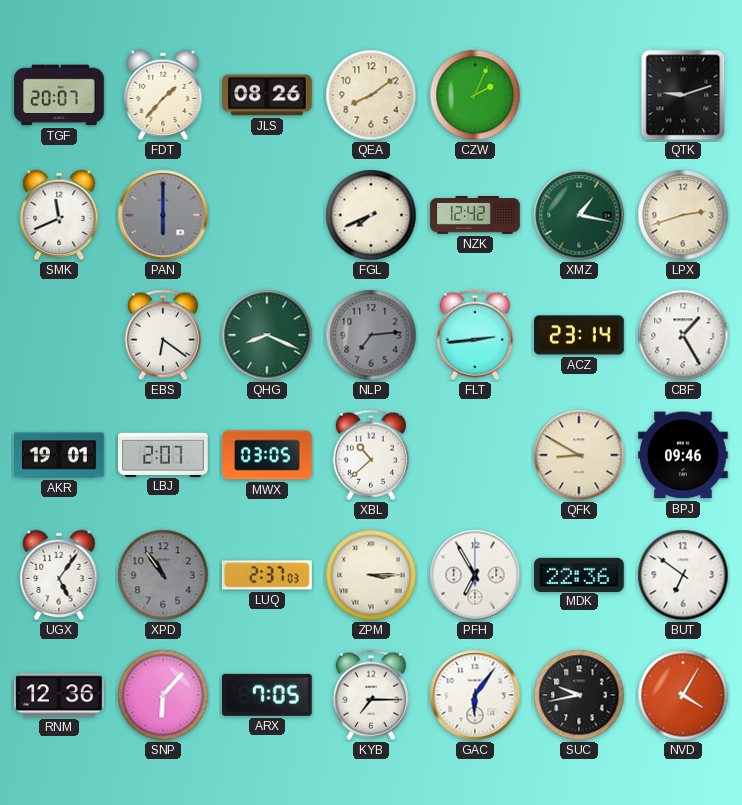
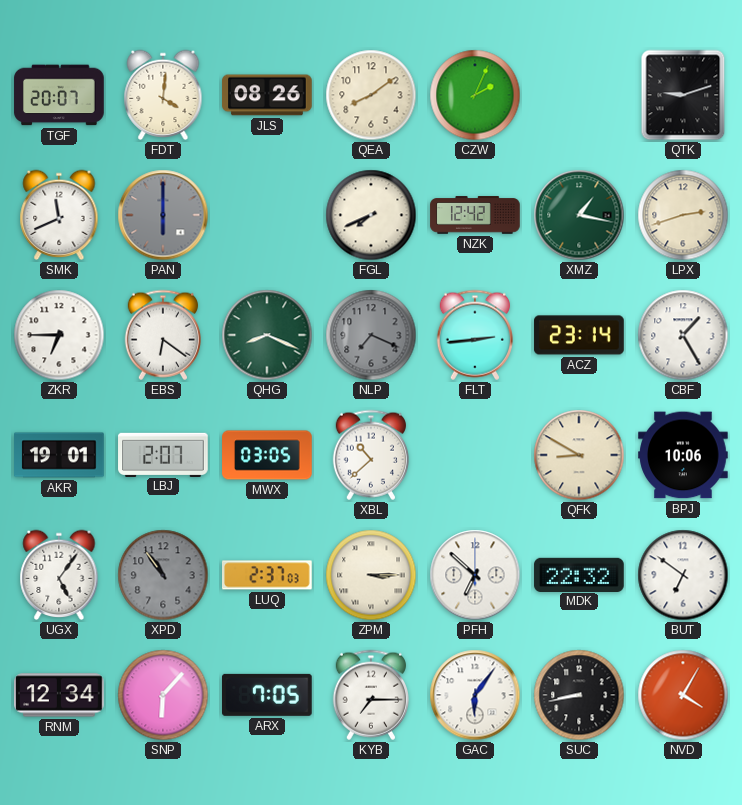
FDT: 1:37 -> 4:01
ZKR: none -> 6:45
NLP: 7:14 -> 7:19
BPJ: 09:46 -> 10:06
PFH: 6:55 -> 6:52
MDK: 22:36 -> 22:32
RNM: 12:36 -> 12:34
SUC: 9:43 -> 8:43
